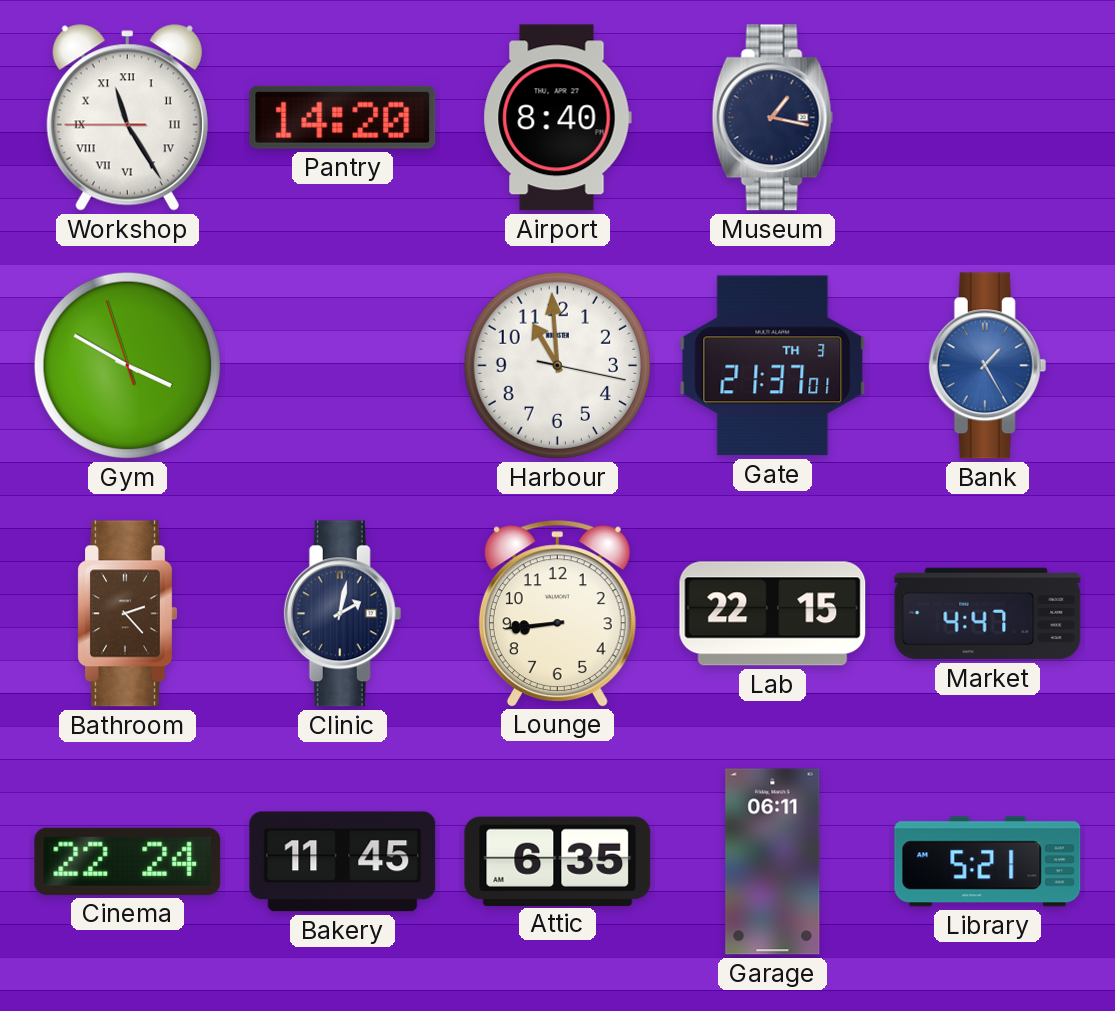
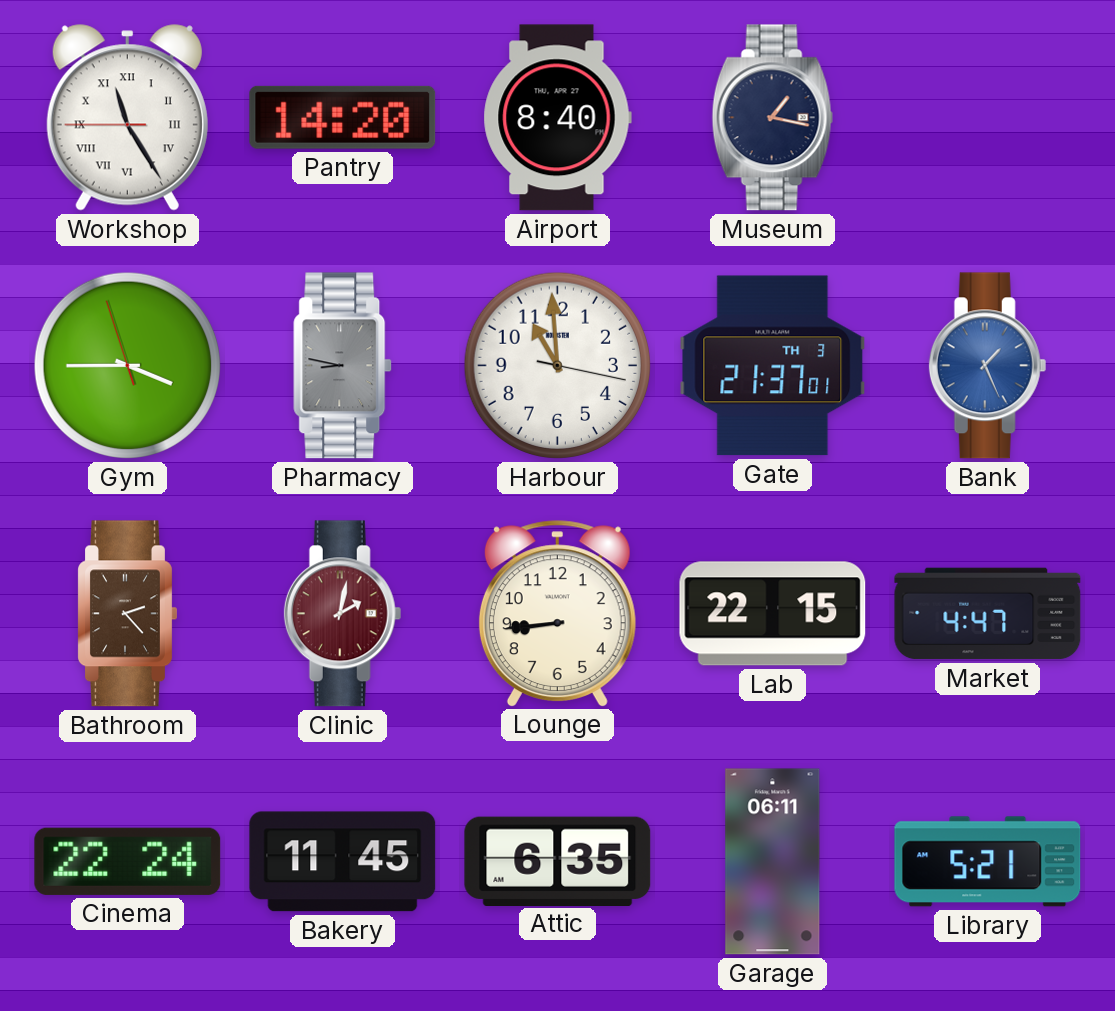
Gym: 3:49 -> 3:44
Pharmacy: none -> 8:47
Bank: 1:25 -> 1:26
Clinic dial: navy -> burgundy
